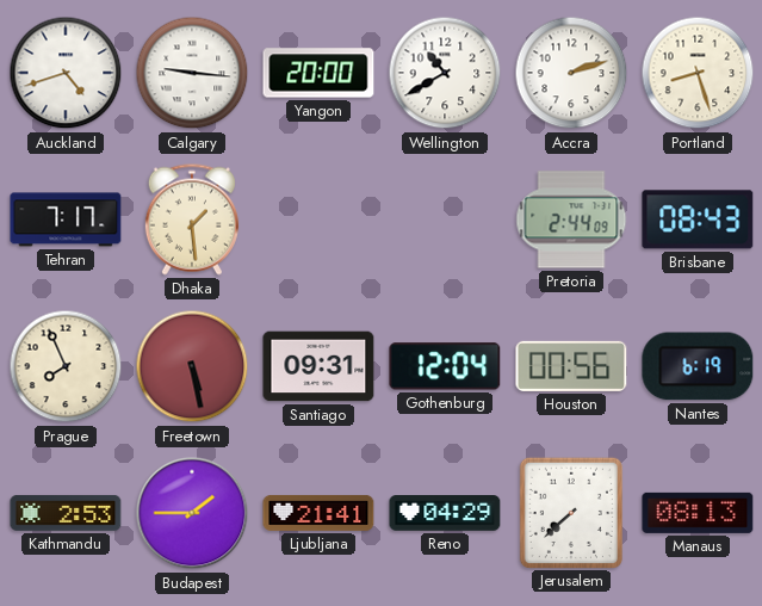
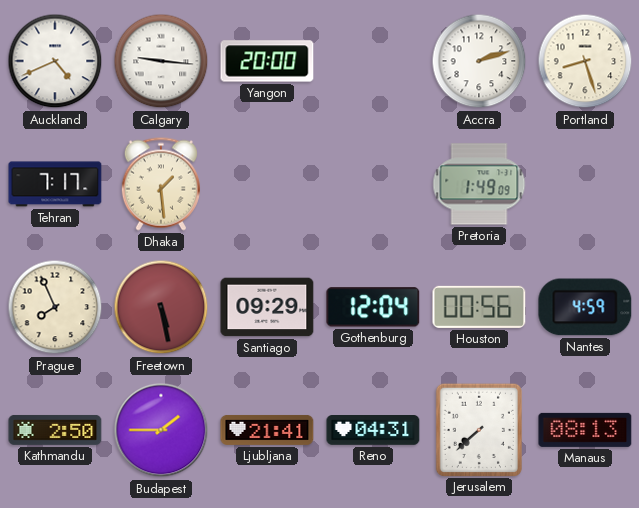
Auckland: 4:42 -> 4:41
Wellington: 10:40 -> none
Pretoria: 2:44 -> 1:49
Brisbane: 08:43 -> none
Santiago: 09:31 -> 09:29
Nantes: 6:19 -> 4:59
Kathmandu: 2:53 -> 2:50
Reno: 04:29 -> 04:31
